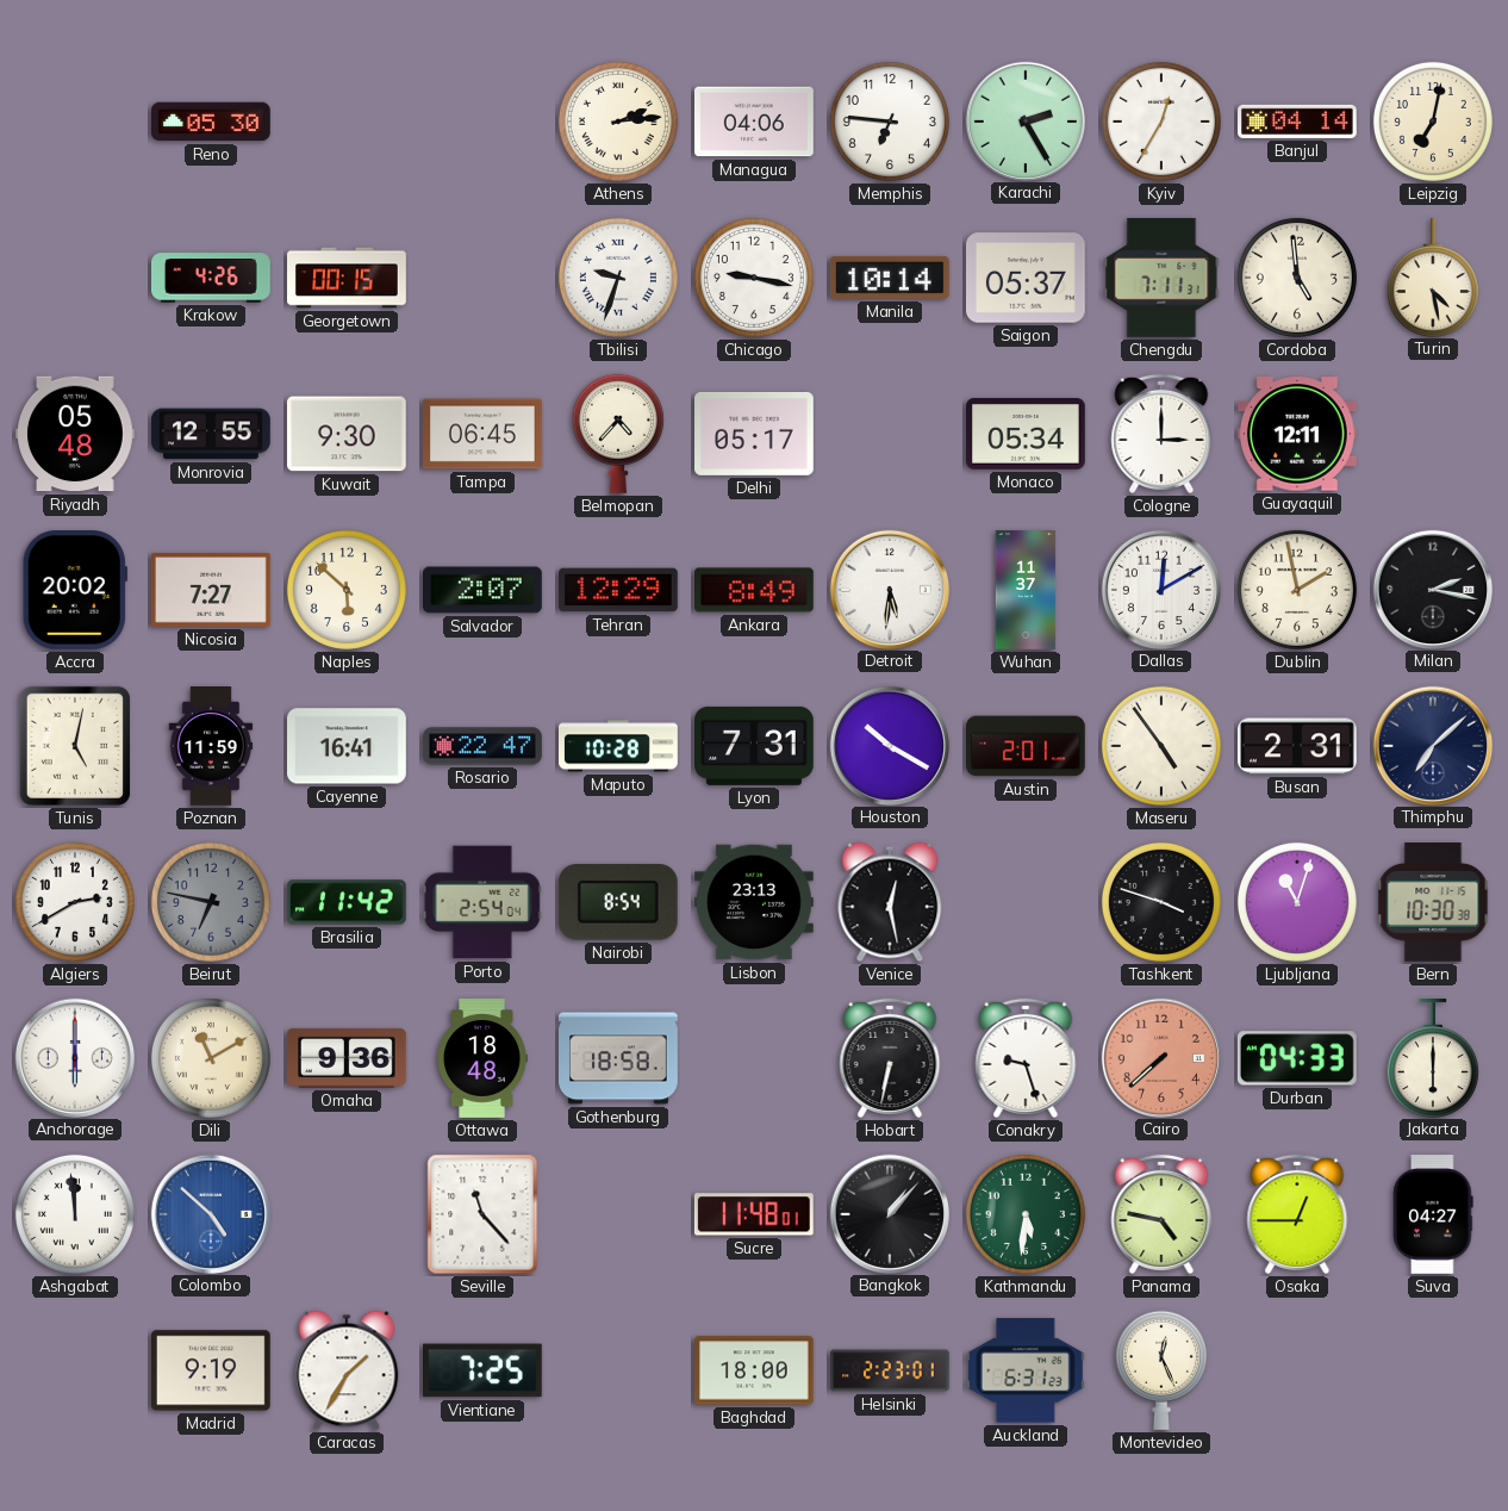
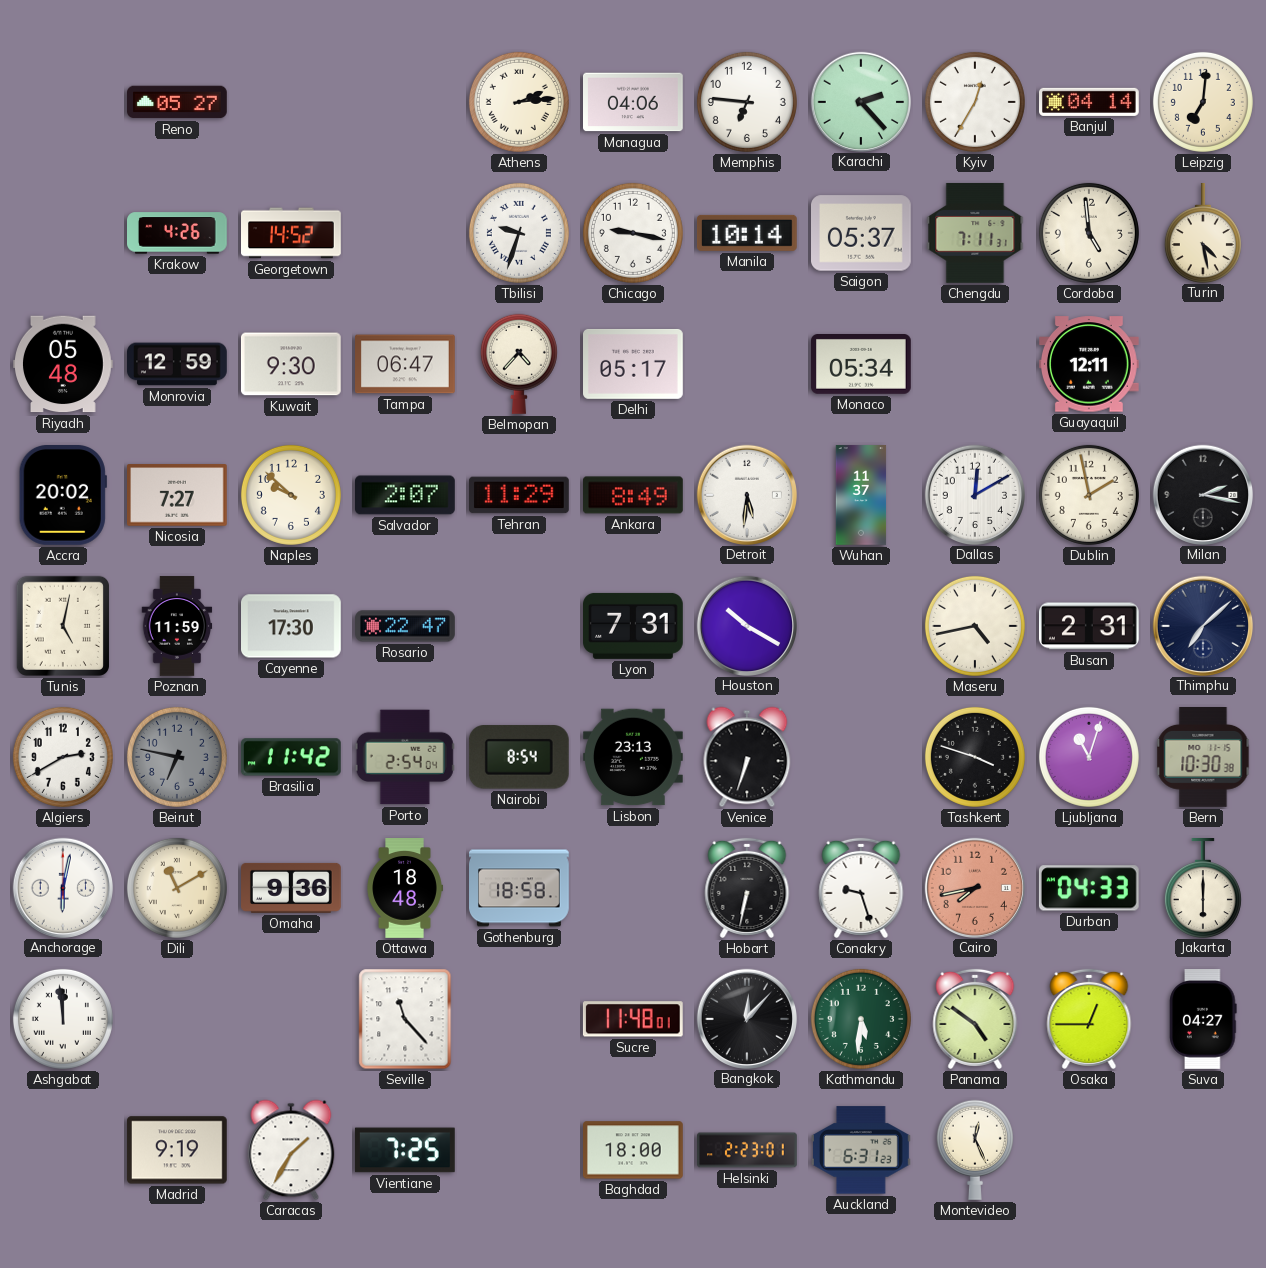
Reno: 05:30 -> 05:27
Karachi: 2:25 -> 2:23
Leipzig: 7:02 -> 7:01
Georgetown: 00:15 -> 14:52
Monrovia: 12:55 -> 12:59
Tampa: 06:45 -> 06:47
Cologne: 3:00 -> none
Naples: 5:52 -> 9:52
Tehran: 12:29 -> 11:29
Cayenne: 16:41 -> 17:30
Maputo: 10:28 -> none
Austin: 2:01 -> none
Maseru: 4:54 -> 4:43
Venice: 12:28 -> 6:33
Anchorage: 6:00 -> 6:02
Cairo: 7:38 -> 7:43
Colombo: 4:52 -> none
Bangkok: 1:07 -> 12:07
Panama: 4:47 -> 4:51
